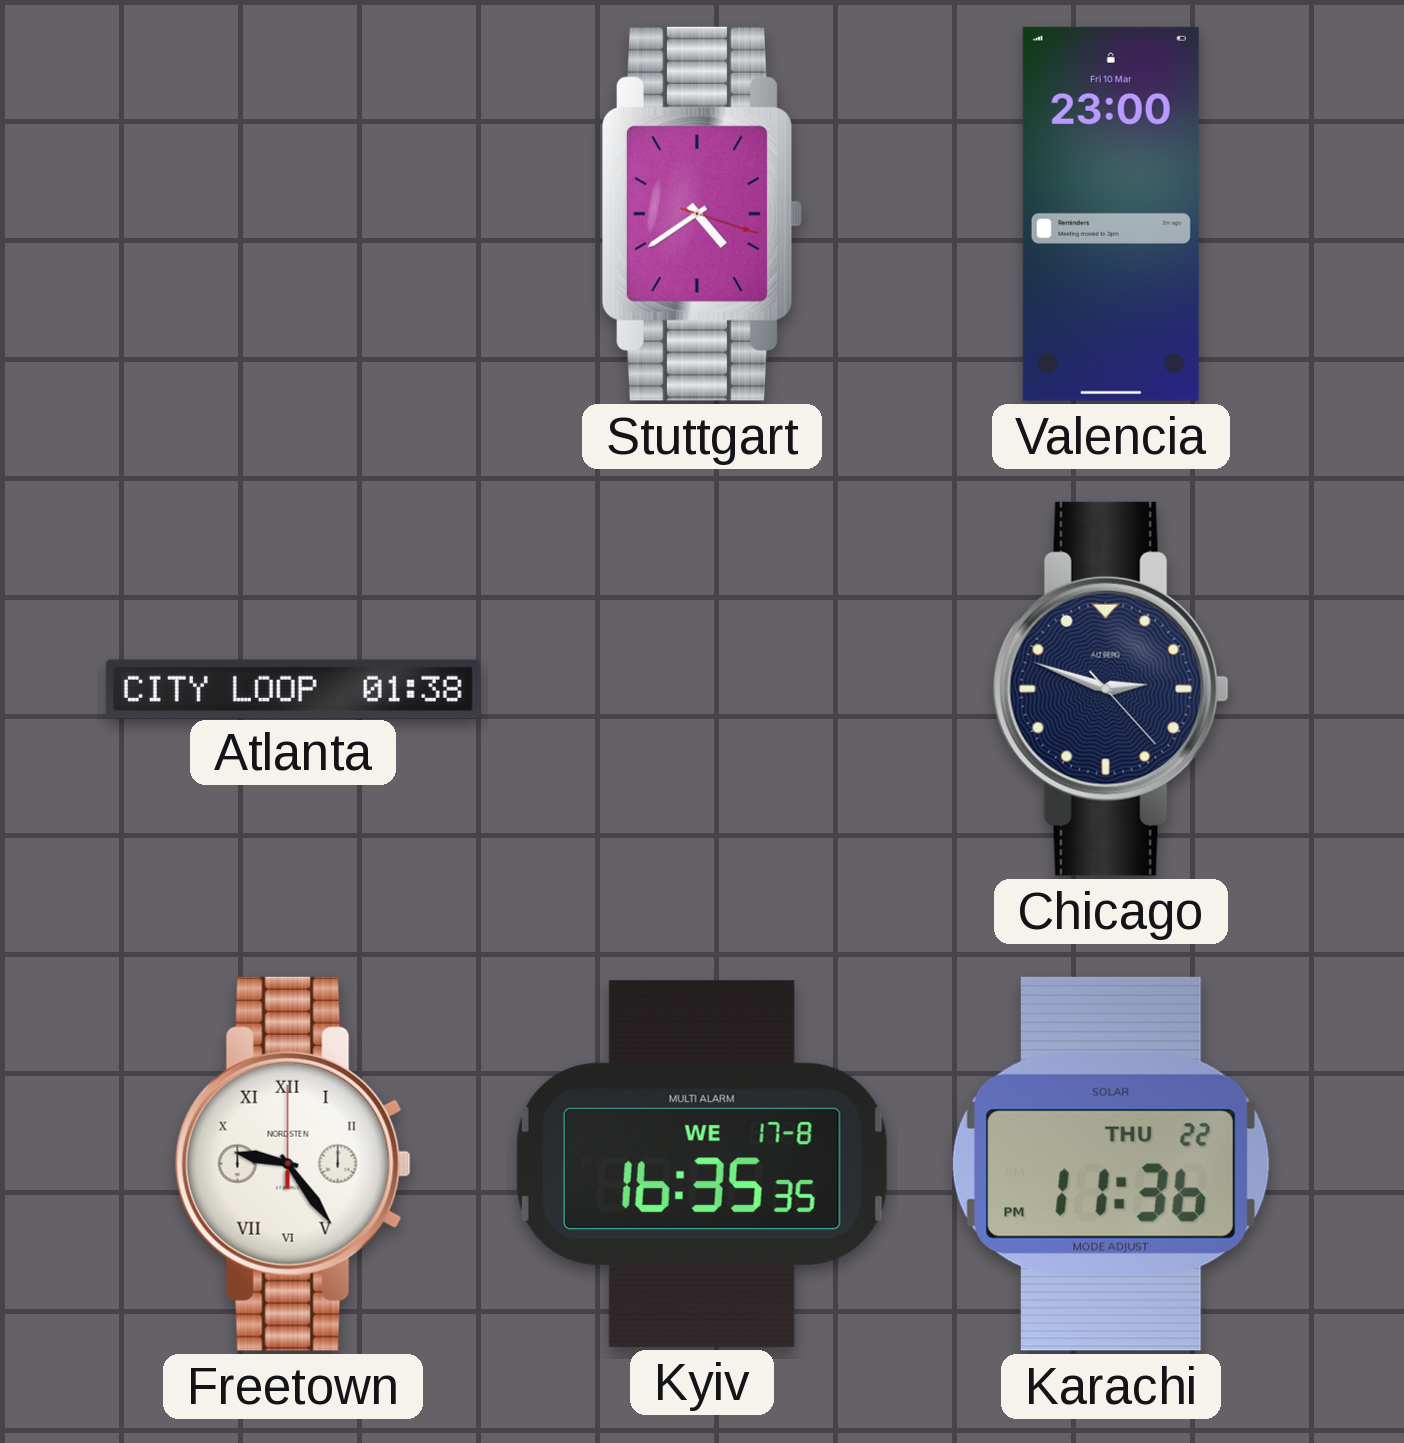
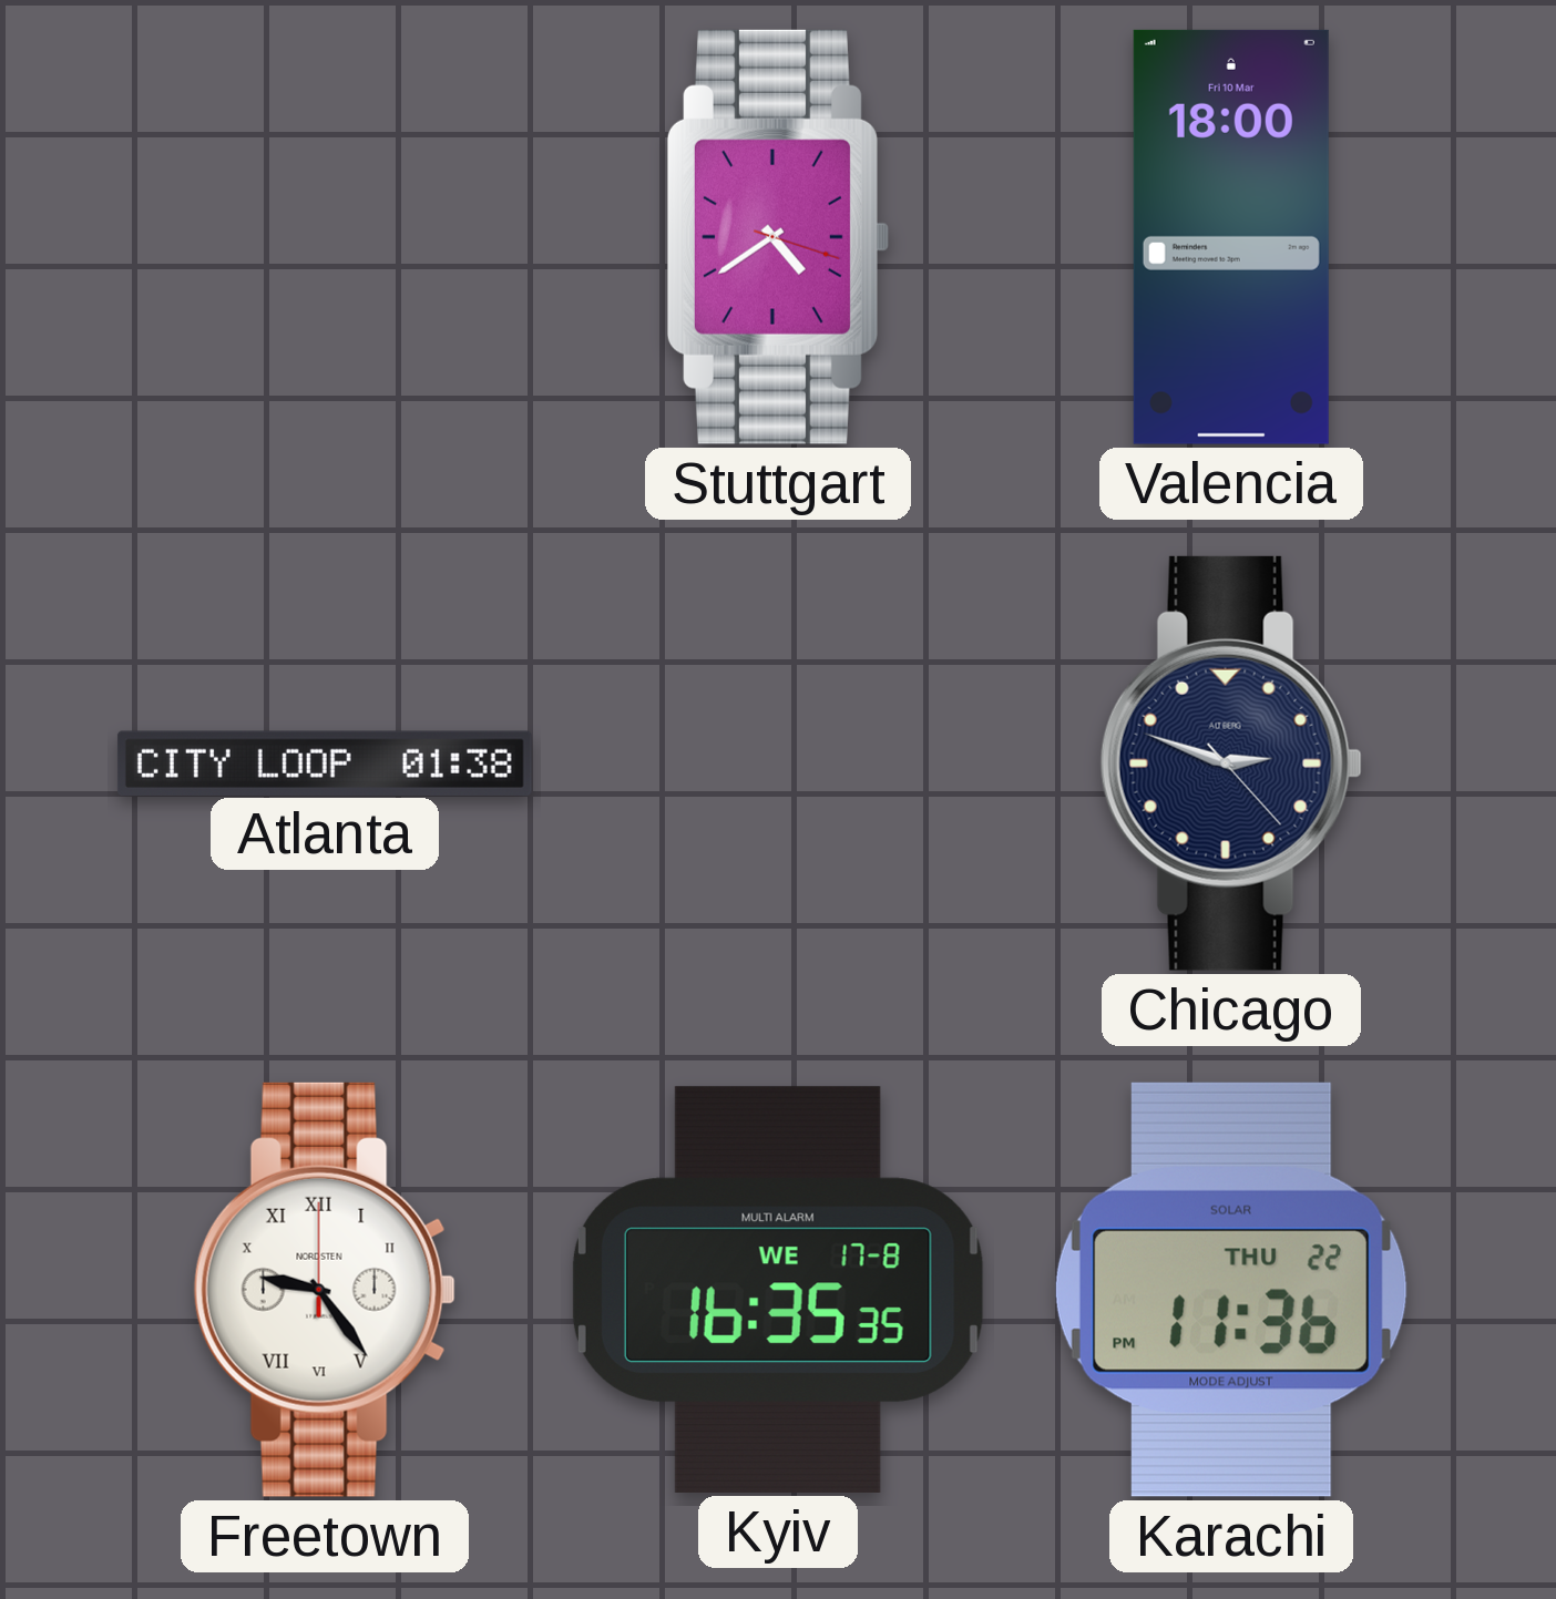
Valencia: 23:00 -> 18:00
